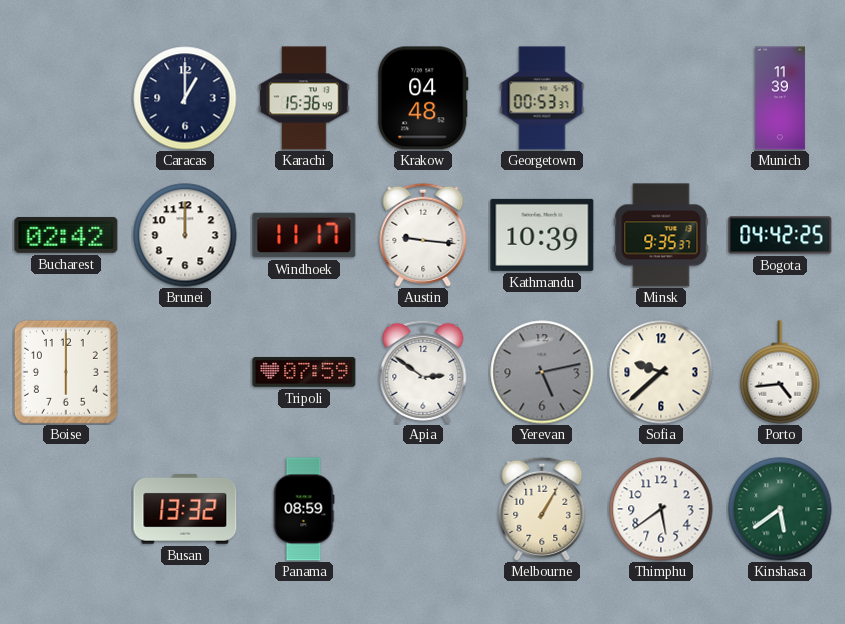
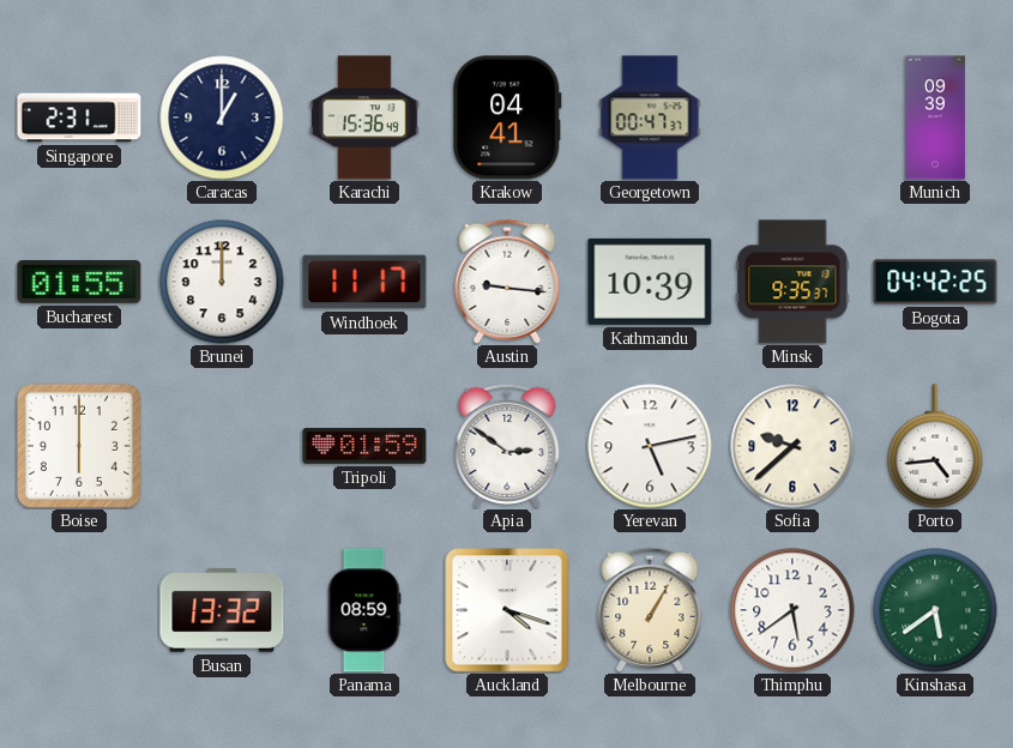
Singapore: none -> 2:31
Krakow: 04:48 -> 04:41
Georgetown: 00:53 -> 00:47
Munich: 11:39 -> 09:39
Bucharest: 02:42 -> 01:55
Tripoli: 07:59 -> 01:59
Yerevan dial: grey -> white
Auckland: none -> 4:18
